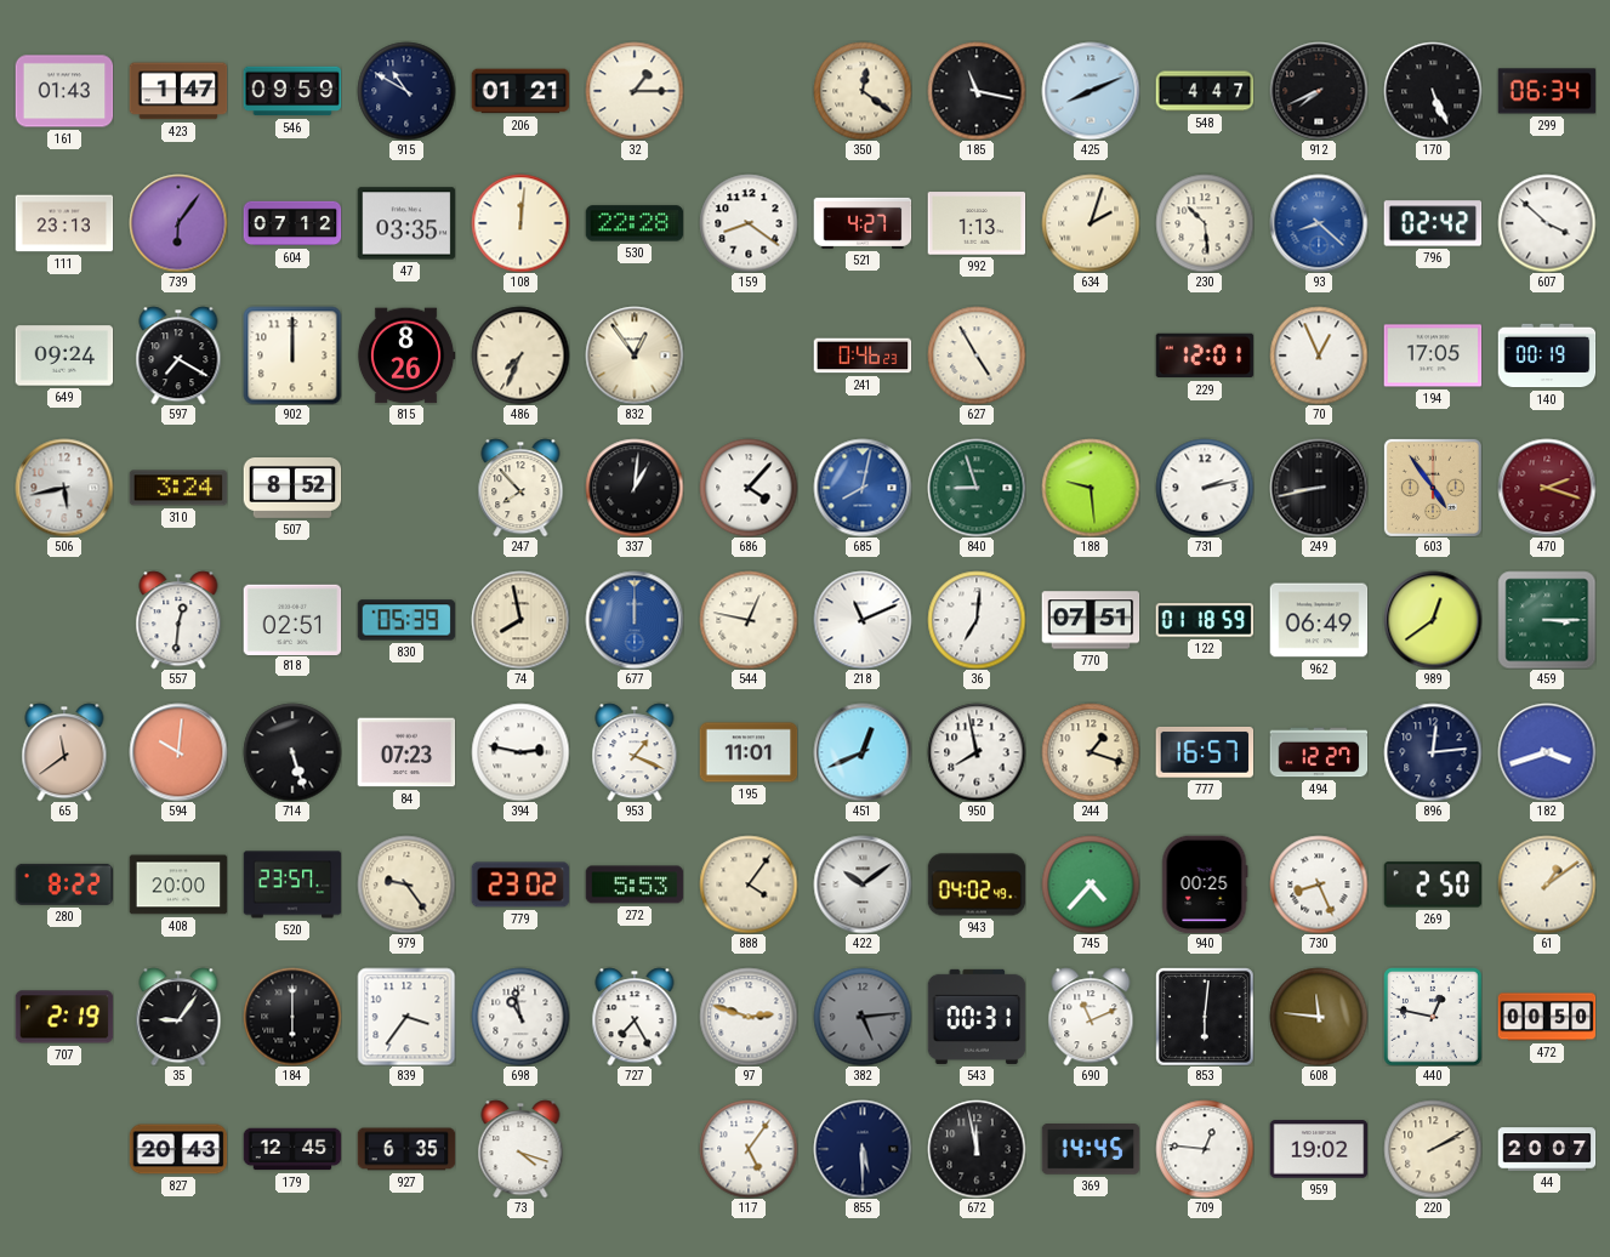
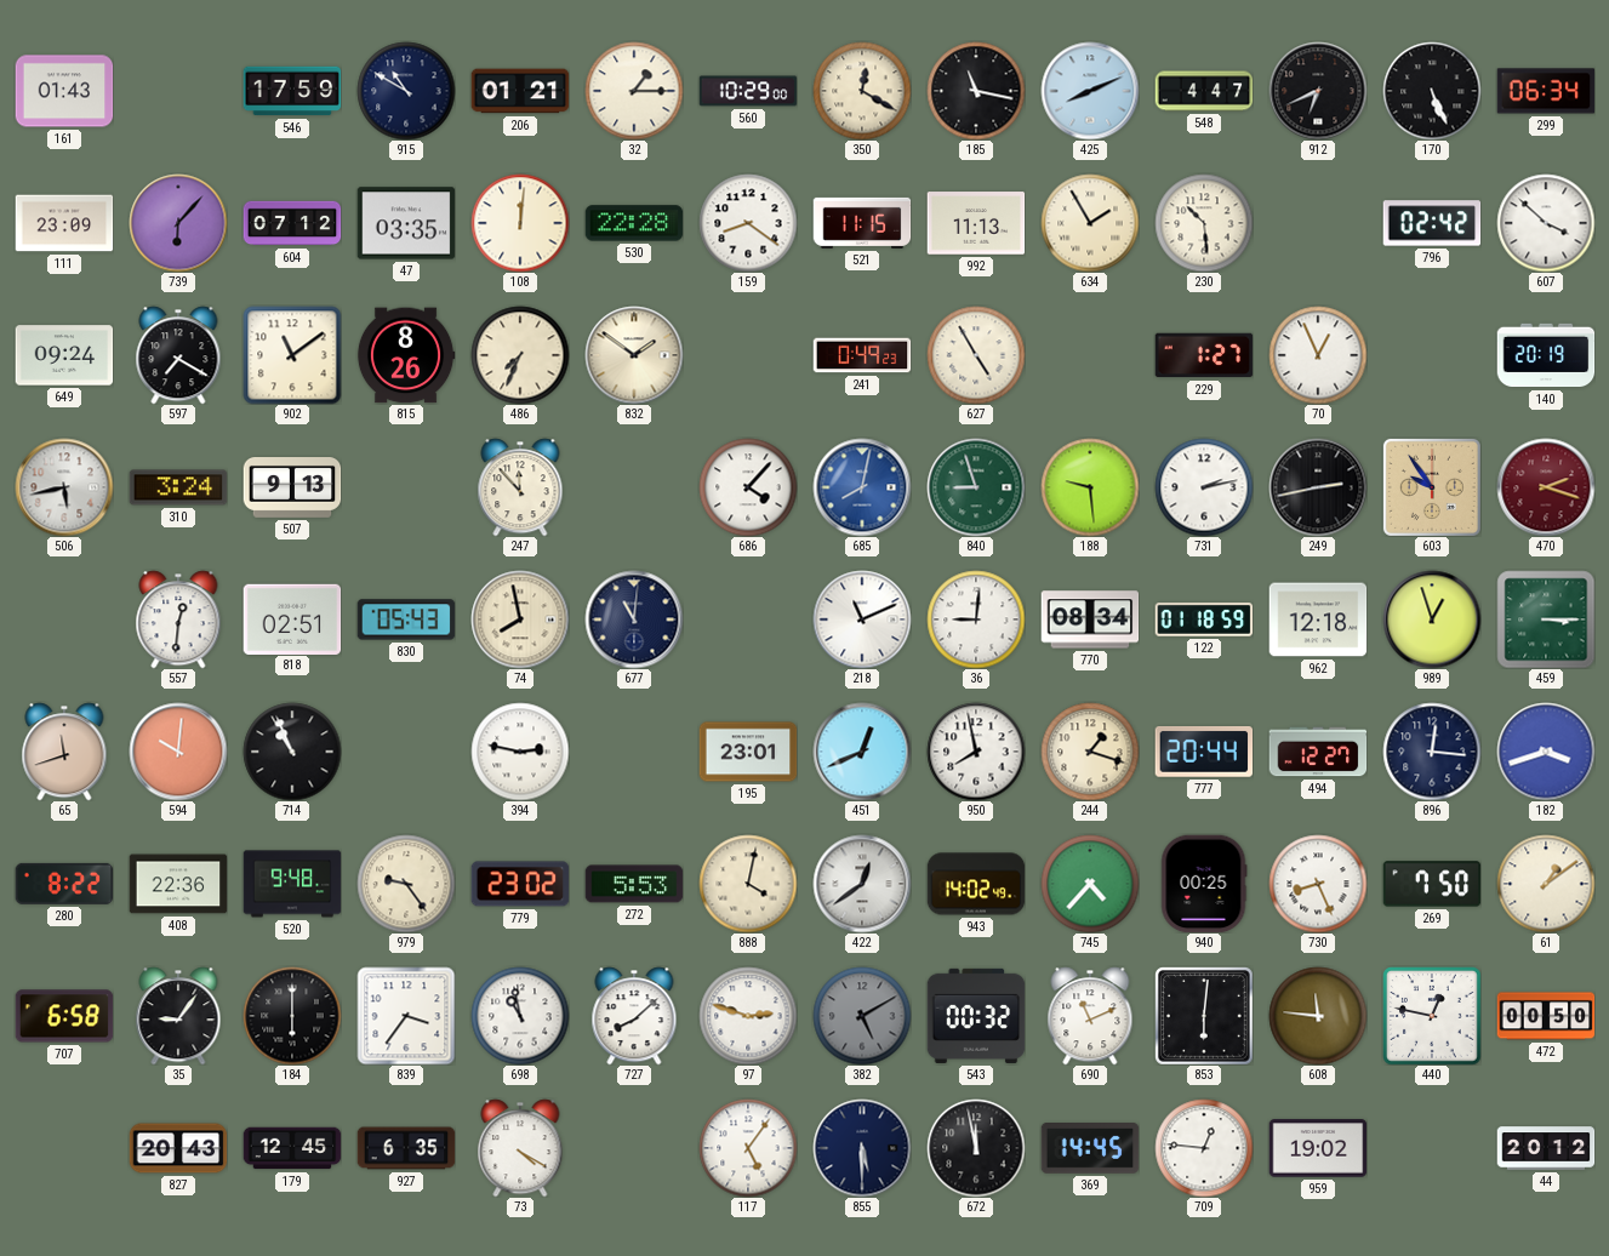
423: 1:47 -> none
546: 09:59 -> 17:59
560: none -> 10:29
350: 12:21 -> 12:20
912: 7:41 -> 6:41
111: 23:13 -> 23:09
739: 6:06 -> 6:07
521: 4:27 -> 11:15
992: 1:13 -> 11:13
634: 2:03 -> 1:55
93: 8:22 -> none
902: 12:00 -> 11:09
832: 12:54 -> 1:51
241: 0:46 -> 0:49
229: 12:01 -> 1:27
194: 17:05 -> none
140: 00:19 -> 20:19
507: 8:52 -> 9:13
247: 7:53 -> 11:53
337: 1:01 -> none
249: 8:43 -> 2:43
603: 4:54 -> 9:54
830: 05:39 -> 05:43
677: 12:00 -> 11:01
677 dial: blue -> navy
544: 12:47 -> none
36: 7:01 -> 9:01
770: 07:51 -> 08:34
962: 06:49 -> 12:18
989: 12:39 -> 12:57
65: 11:39 -> 11:42
714: 5:27 -> 10:56
84: 07:23 -> none
953: 1:19 -> none
195: 11:01 -> 23:01
777: 16:57 -> 20:44
896: 12:14 -> 12:16
408: 20:00 -> 22:36
520: 23:57 -> 9:48
888: 4:06 -> 4:02
422: 10:09 -> 12:39
943: 04:02 -> 14:02
269: 2:50 -> 7:50
707: 2:19 -> 6:58
727: 7:25 -> 8:08
382: 5:14 -> 5:10
543: 00:31 -> 00:32
73: 4:18 -> 4:20
220: 2:10 -> none
44: 20:07 -> 20:12
